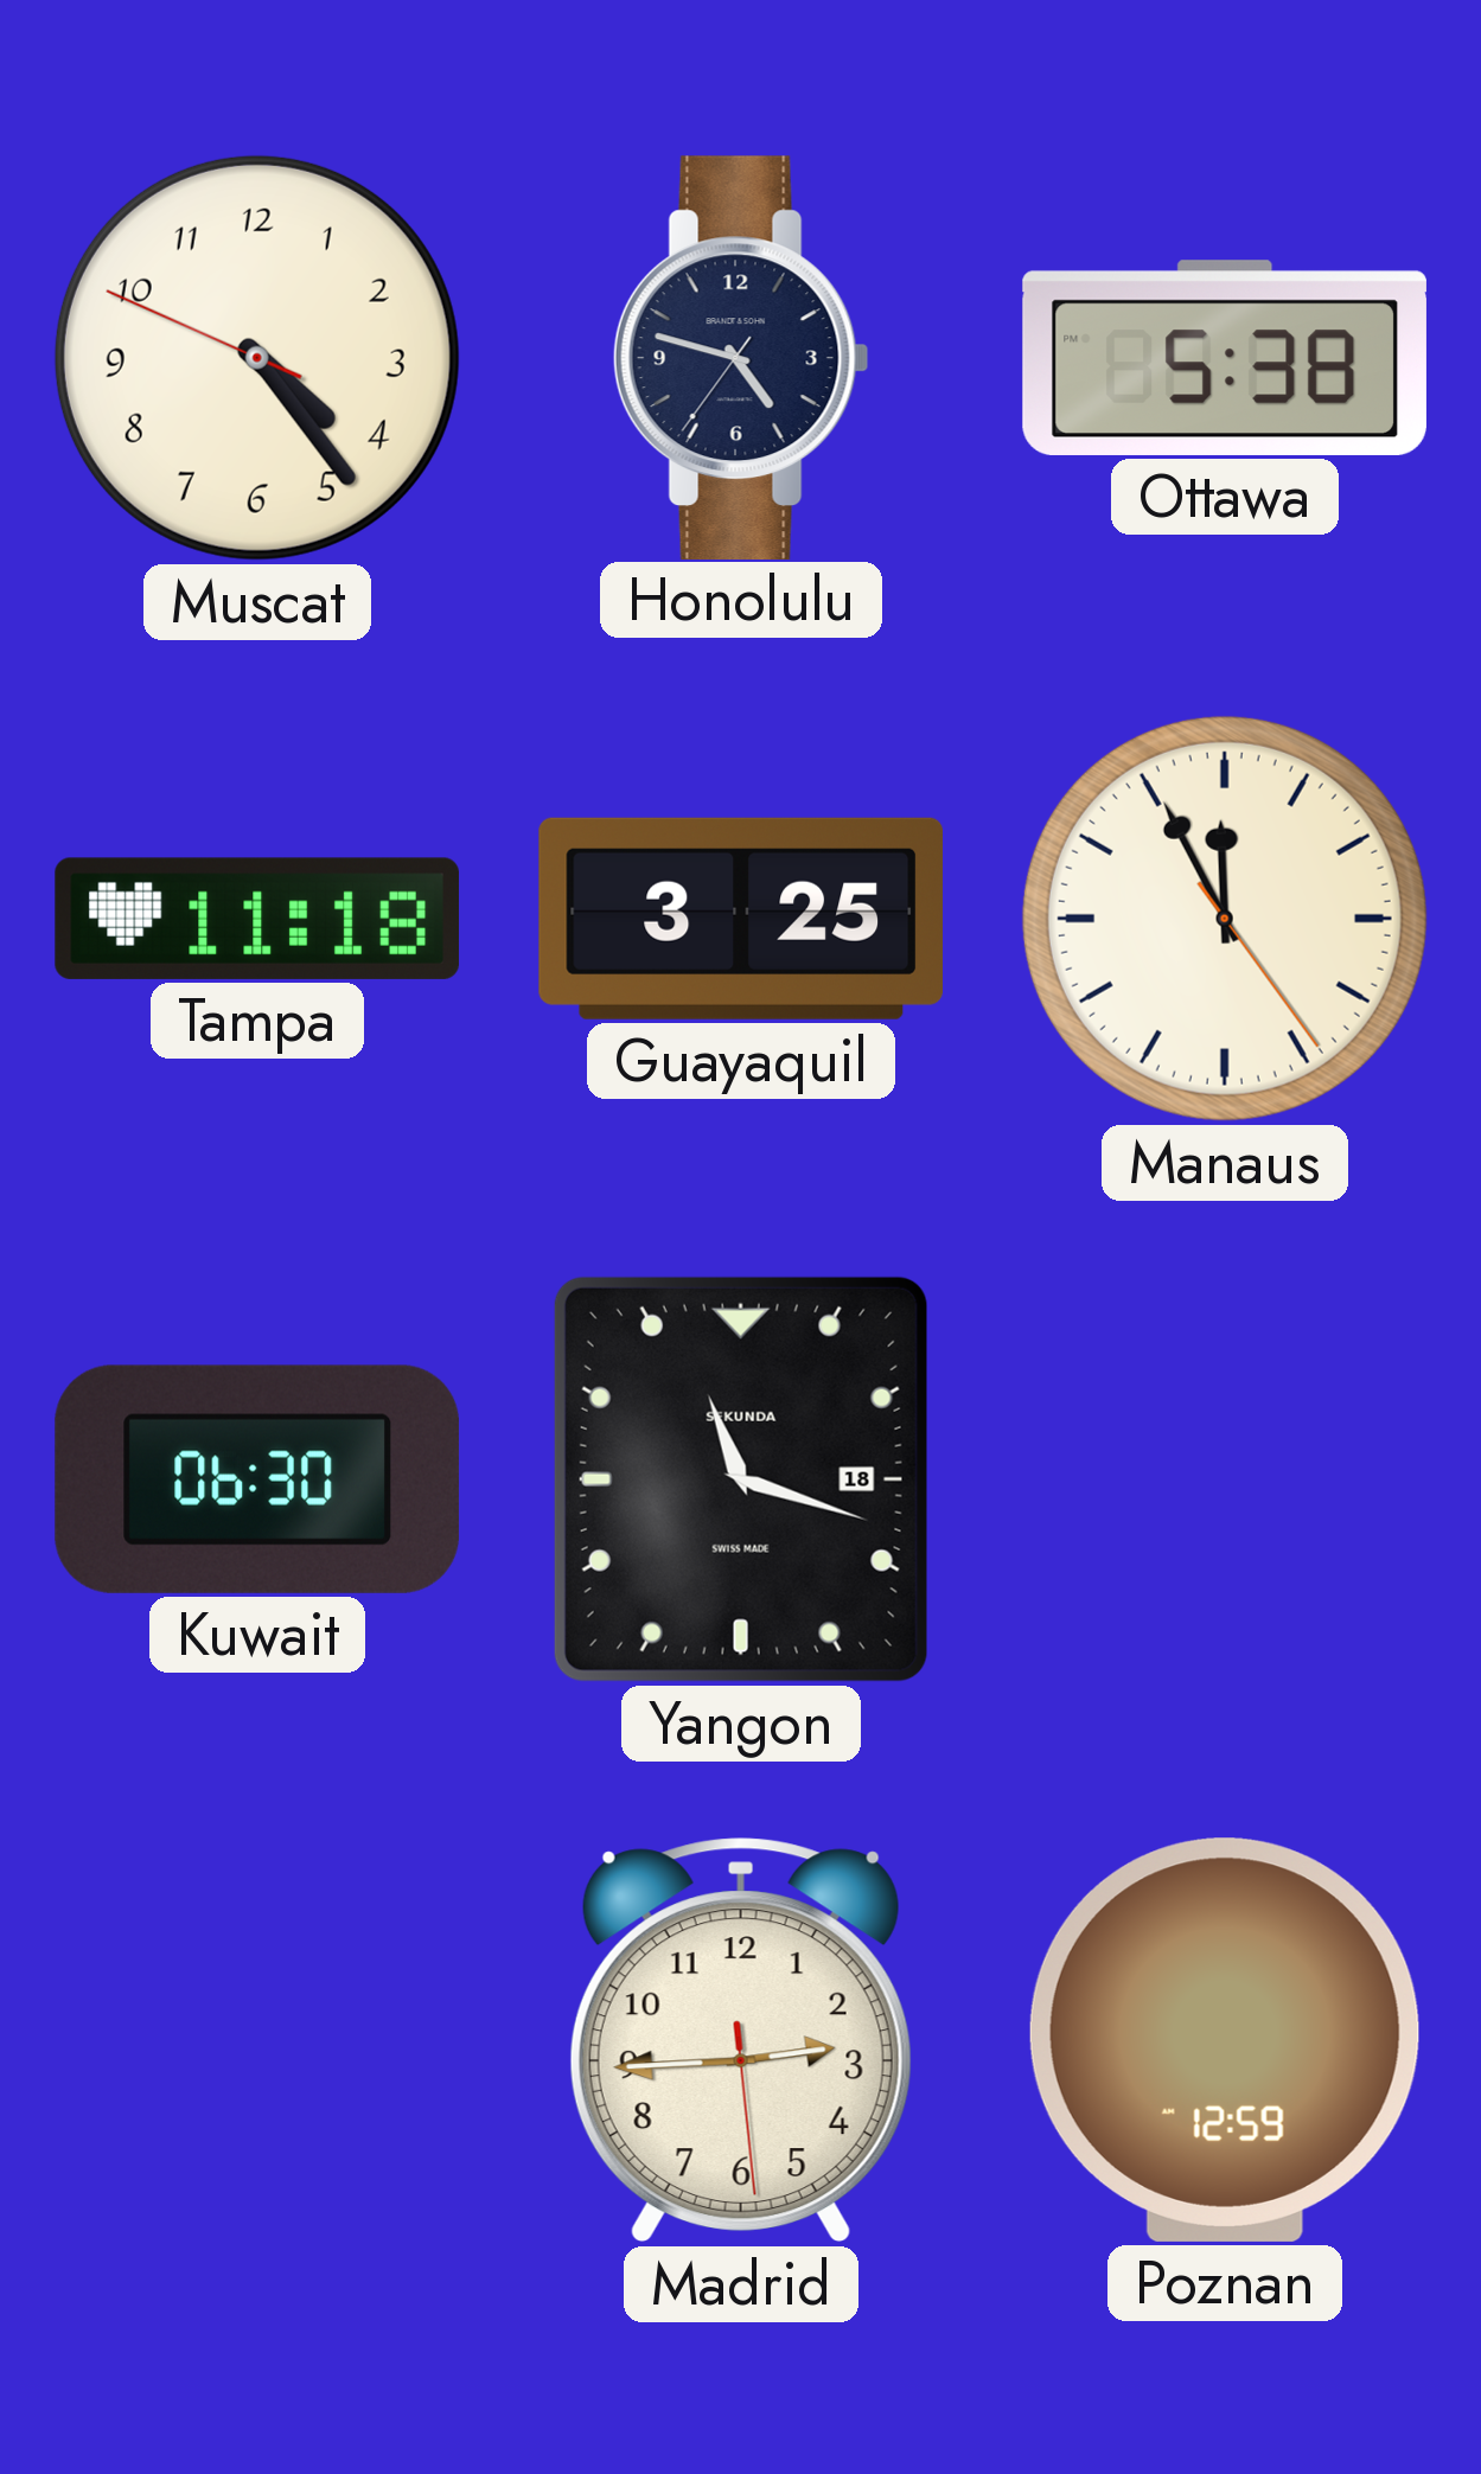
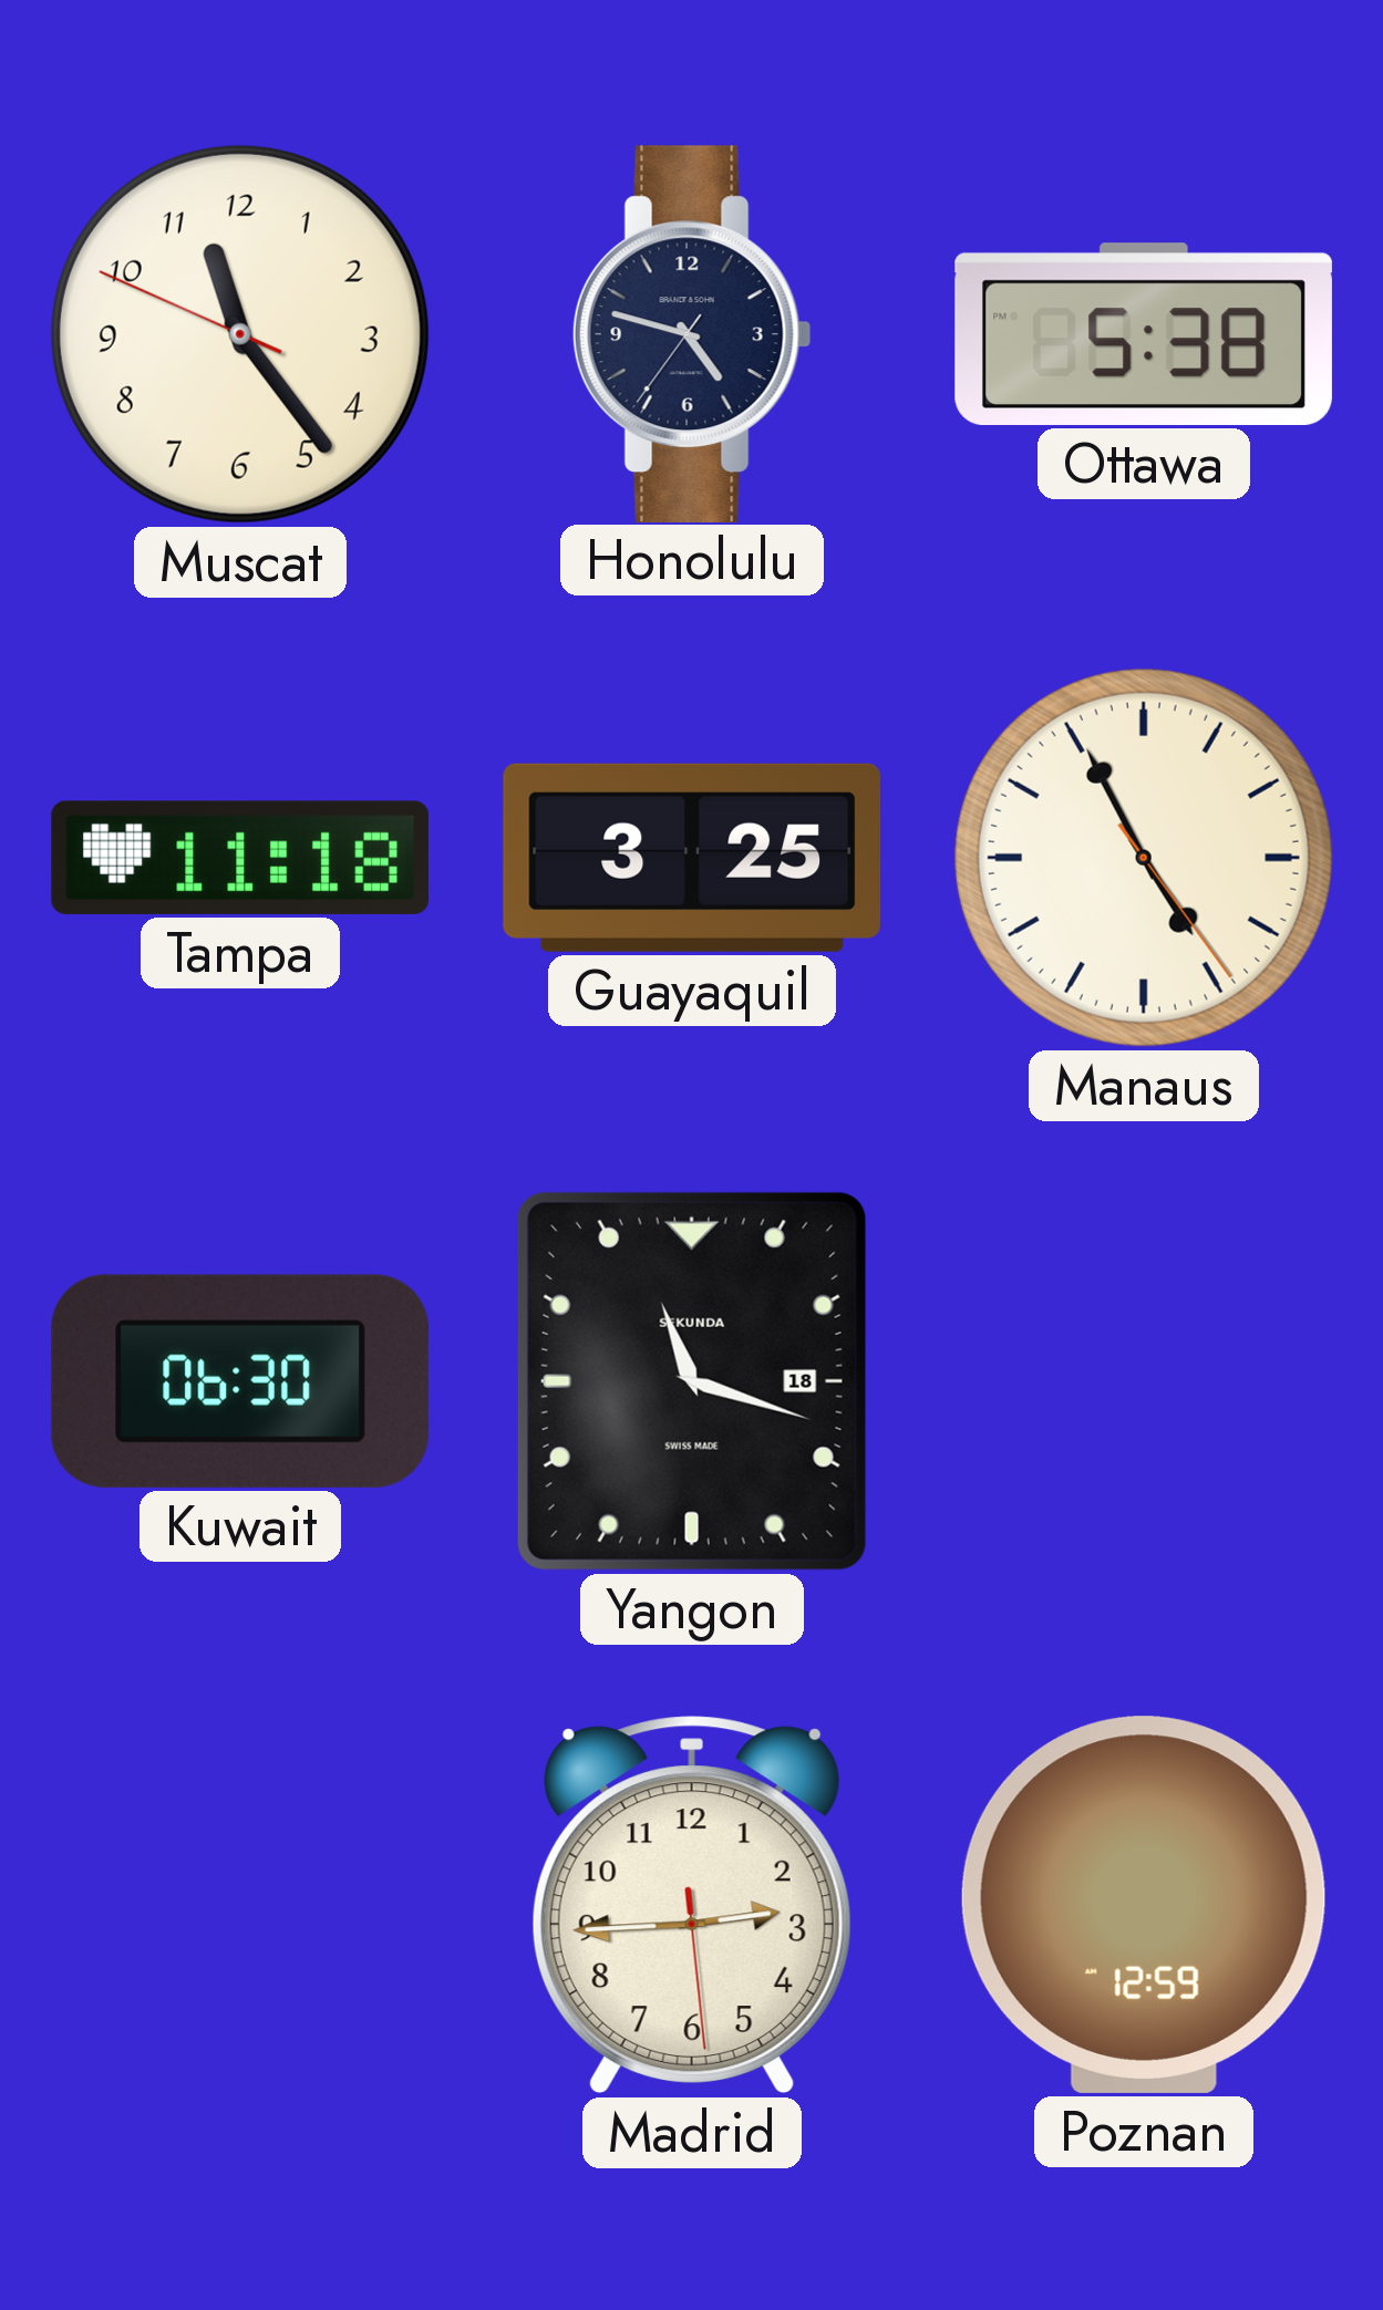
Muscat: 4:23 -> 11:23
Manaus: 11:55 -> 4:55
